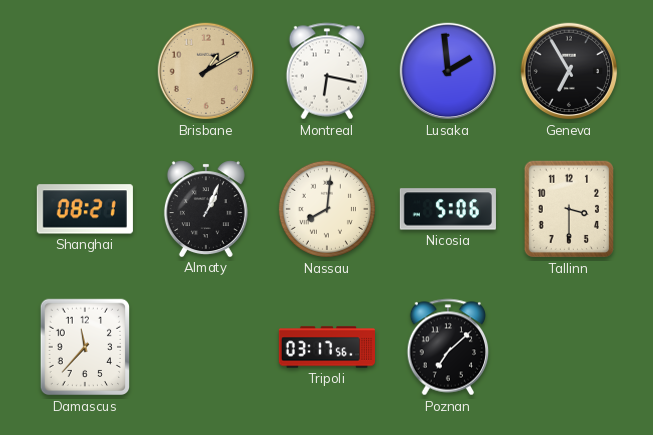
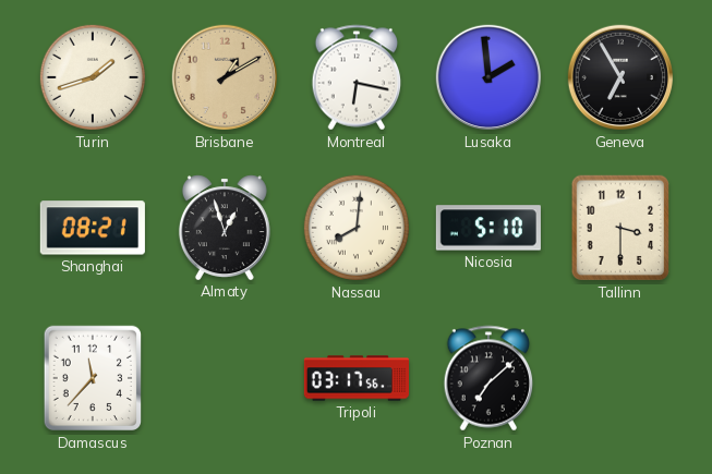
Turin: none -> 1:42
Almaty: 1:04 -> 12:57
Nicosia: 5:06 -> 5:10
